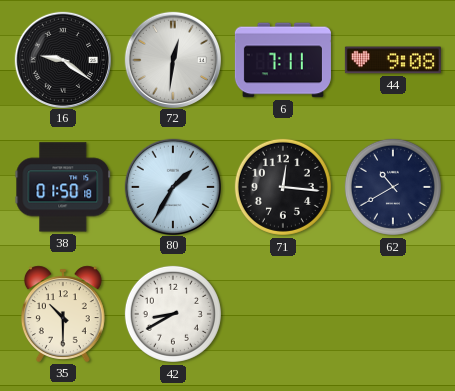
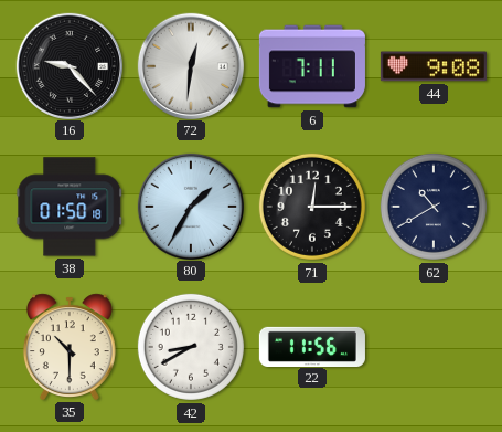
16: 9:21 -> 9:23
71: 12:16 -> 12:15
22: none -> 11:56
